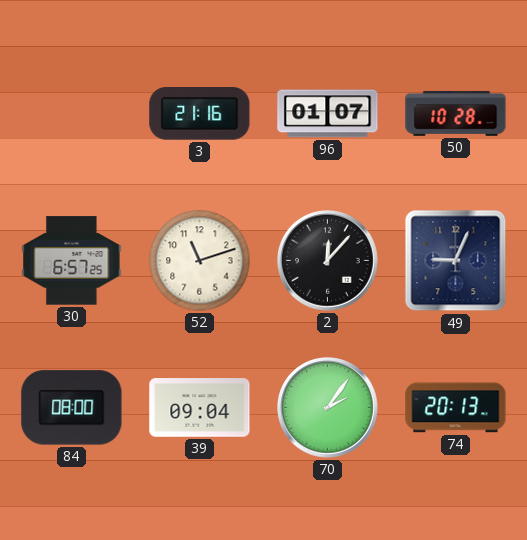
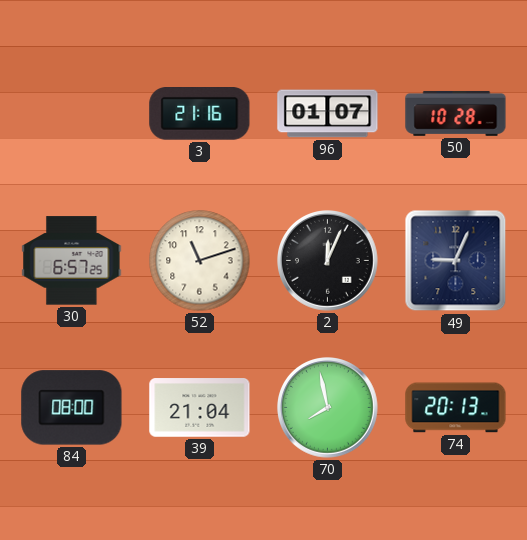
2: 12:07 -> 12:04
39: 09:04 -> 21:04
70: 2:06 -> 7:58
